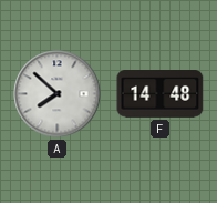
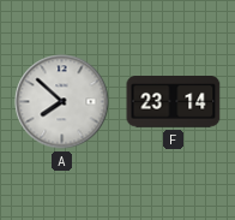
F: 14:48 -> 23:14
